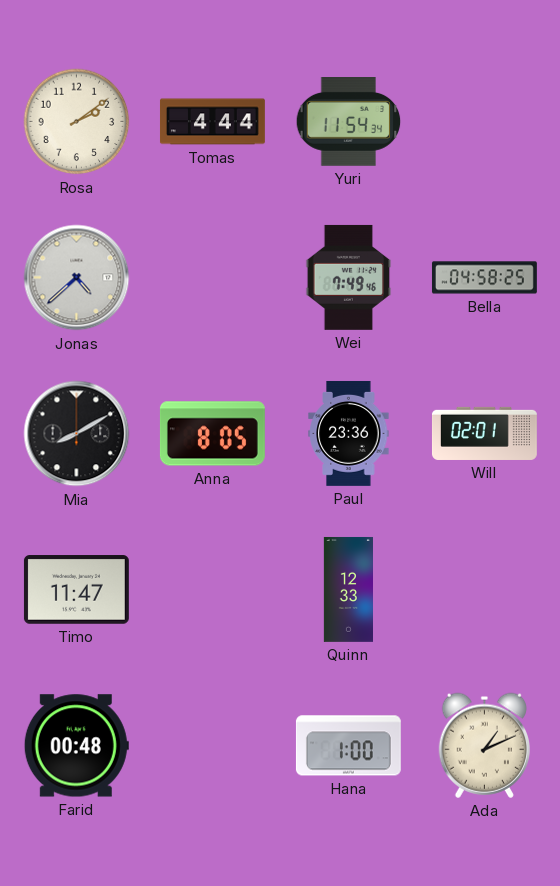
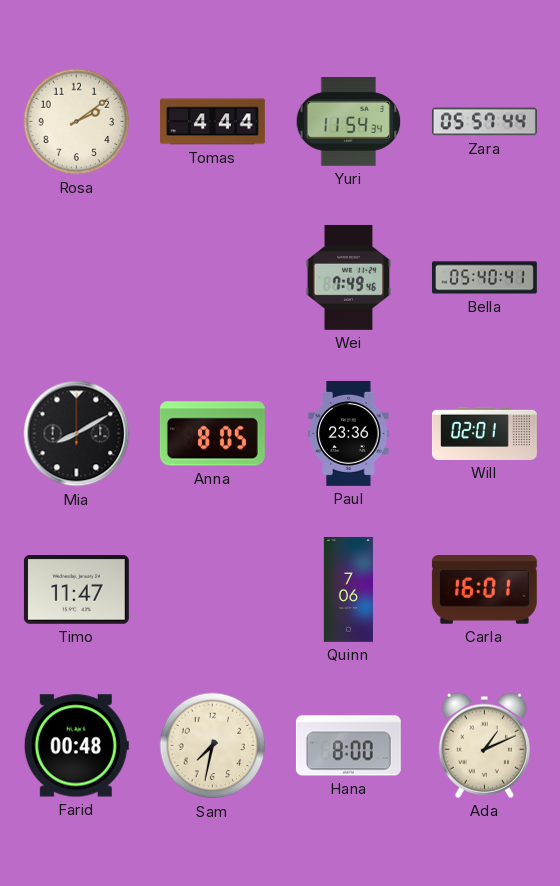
Zara: none -> 05:57
Jonas: 4:38 -> none
Bella: 04:58 -> 05:40
Quinn: 12:33 -> 7:06
Carla: none -> 16:01
Sam: none -> 7:32
Hana: 1:00 -> 8:00
